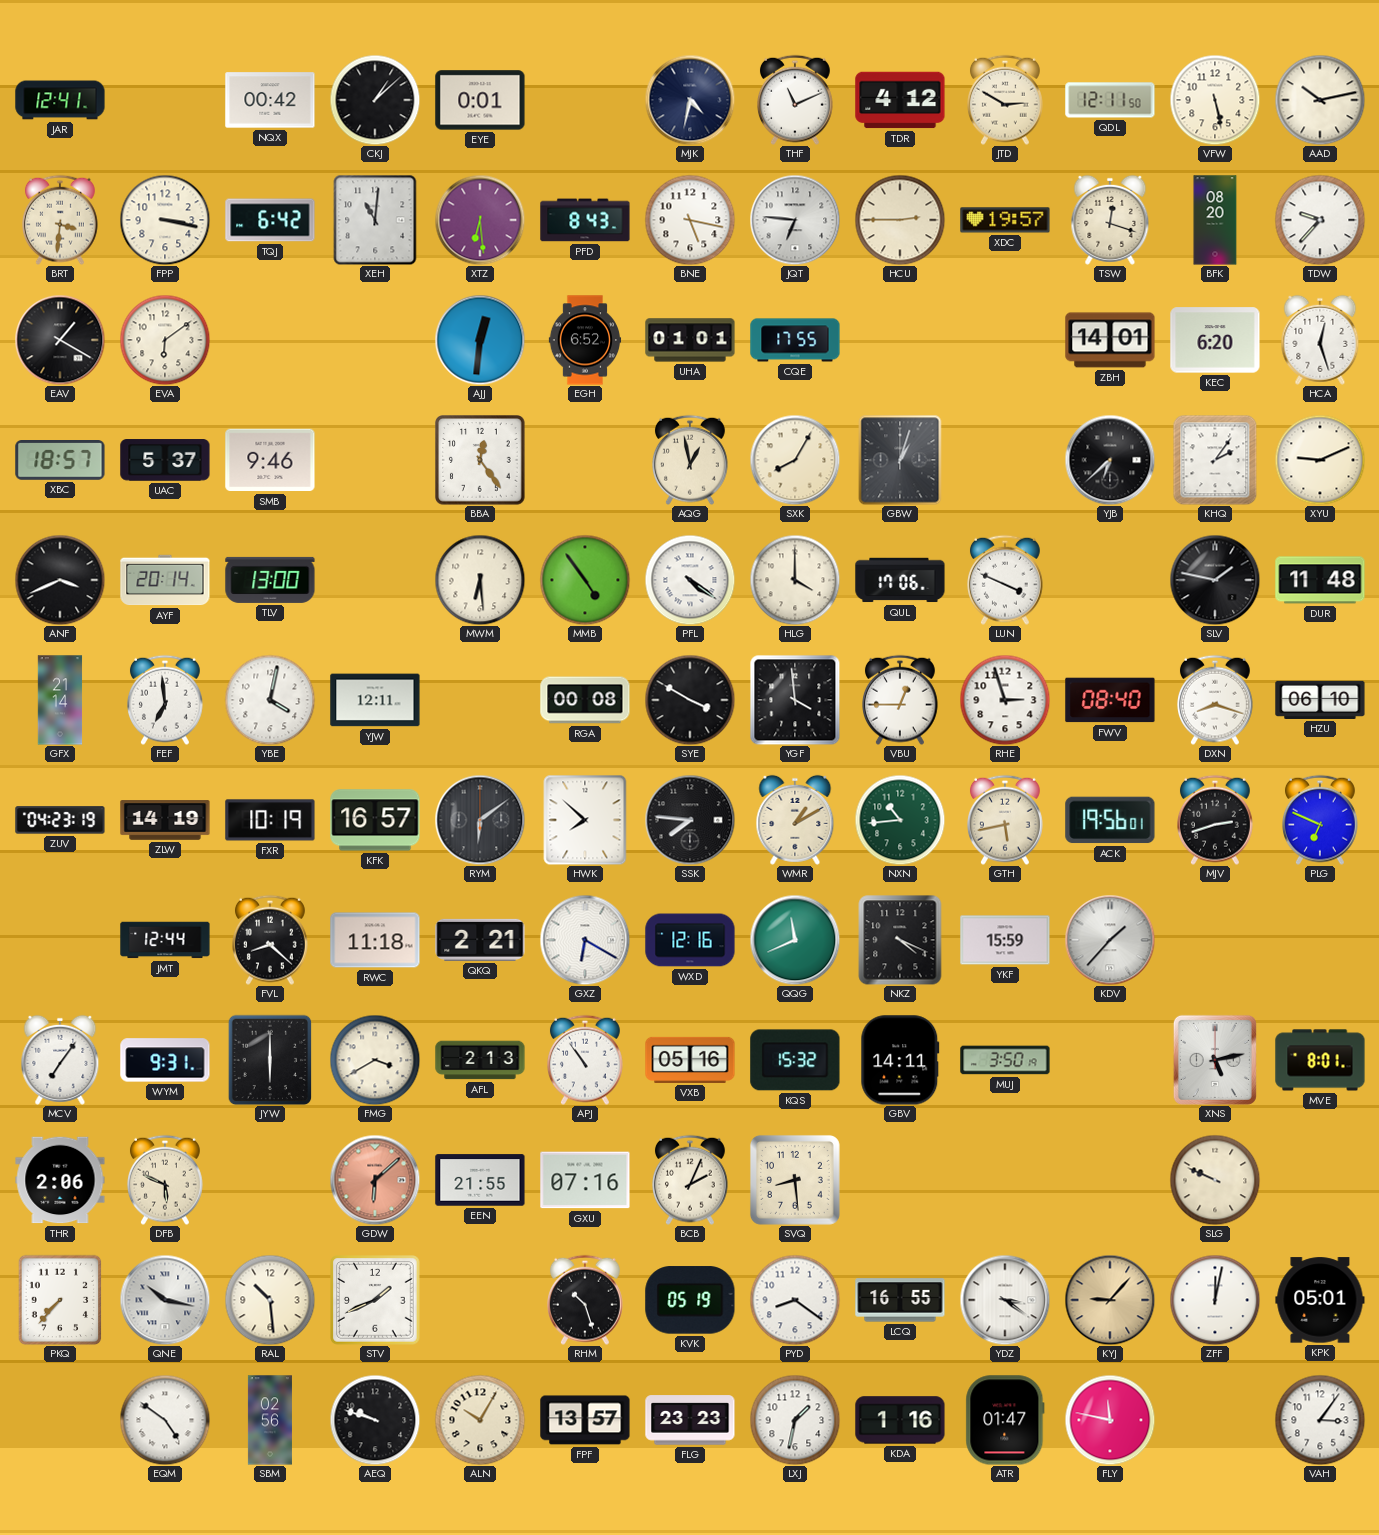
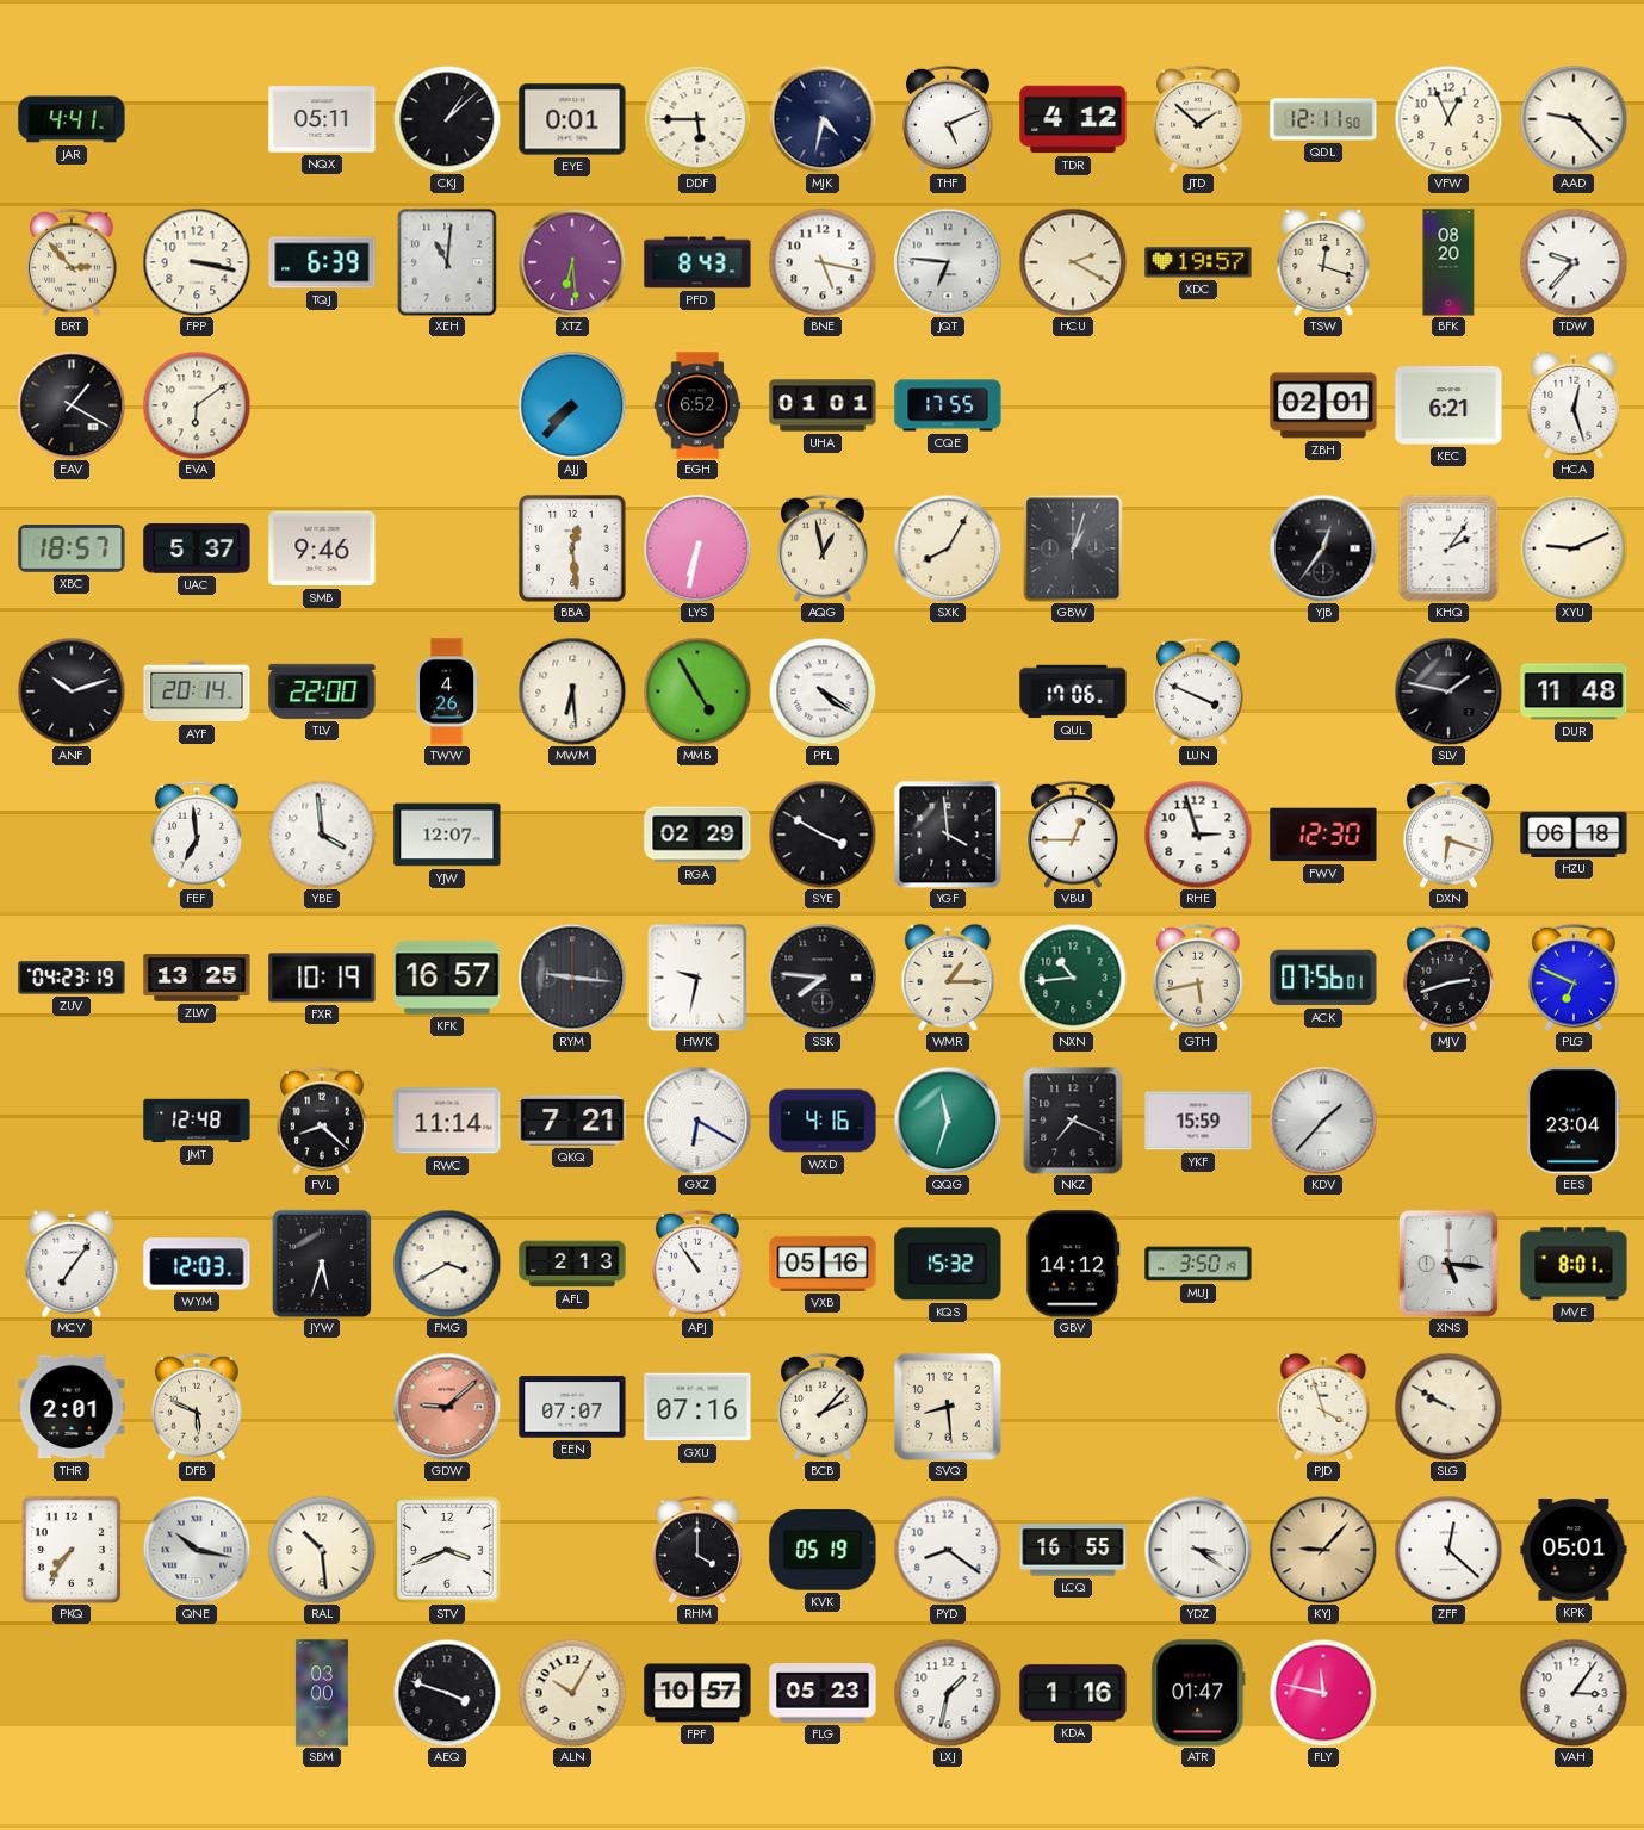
JAR: 12:41 -> 4:41
NQX: 00:42 -> 05:11
DDF: none -> 5:45
THF: 11:11 -> 5:11
JTD: 2:50 -> 1:52
VFW: 5:28 -> 12:56
AAD: 10:13 -> 9:23
BRT: 3:31 -> 2:53
TQJ: 6:42 -> 6:39
HCU: 2:45 -> 2:20
AJJ: 12:31 -> 7:37
ZBH: 14:01 -> 02:01
KEC: 6:20 -> 6:21
BBA: 12:24 -> 12:29
LYS: none -> 6:32
YJB: 6:38 -> 12:36
ANF: 3:41 -> 10:12
TLV: 13:00 -> 22:00
TWW: none -> 4:26
MMB: 4:54 -> 4:55
HLG: 4:00 -> none
GFX: 21:14 -> none
YBE: 4:02 -> 3:59
YJW: 12:11 -> 12:07
RGA: 00:08 -> 02:29
FWV: 08:40 -> 12:30
DXN: 8:18 -> 6:18
HZU: 06:10 -> 06:18
ZLW: 14:19 -> 13:25
RYM: 6:09 -> 9:16
HWK: 7:52 -> 9:32
WMR: 1:10 -> 1:15
ACK: 19:56 -> 07:56
JMT: 12:44 -> 12:48
RWC: 11:18 -> 11:14
QKQ: 2:21 -> 7:21
WXD: 12:16 -> 4:16
QQG: 11:41 -> 11:33
NKZ: 4:19 -> 7:19
EES: none -> 23:04
WYM: 9:31 -> 12:03
JYW: 6:00 -> 5:33
GBV: 14:11 -> 14:12
XNS: 5:13 -> 5:16
THR: 2:06 -> 2:01
GDW: 6:08 -> 9:08
EEN: 21:55 -> 07:07
BCB: 2:04 -> 2:07
PJD: none -> 3:57
SLG: 9:49 -> 9:50
PKQ: 7:37 -> 7:36
STV: 1:41 -> 3:41
RHM: 10:27 -> 4:00
ZFF: 12:02 -> 12:22
EQM: 4:51 -> none
SBM: 02:56 -> 03:00
AEQ: 9:48 -> 3:48
FPF: 13:57 -> 10:57
FLG: 23:23 -> 05:23
